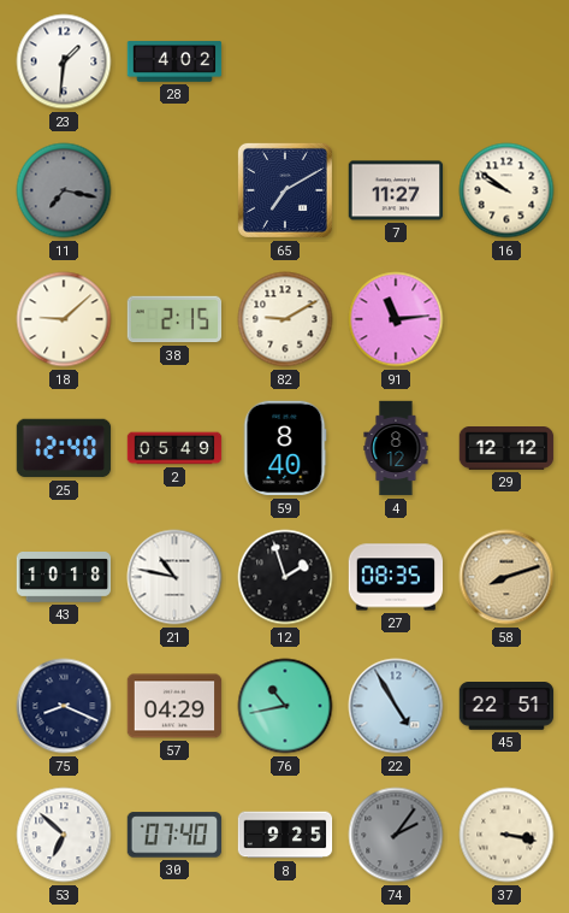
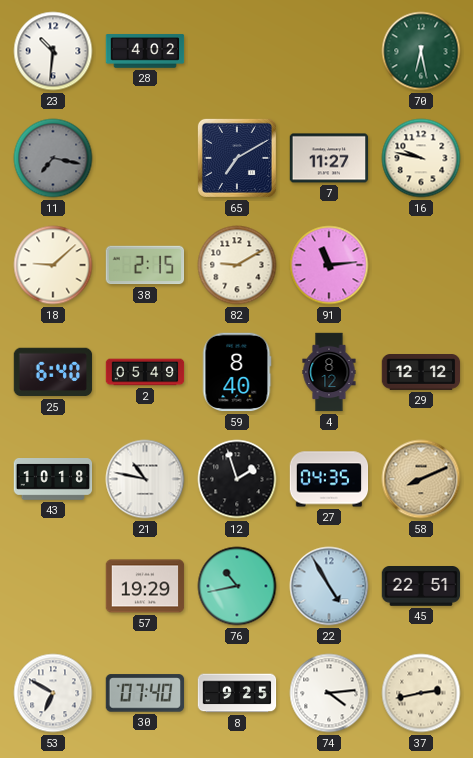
23: 1:31 -> 10:31
70: none -> 6:28
16: 9:51 -> 9:47
25: 12:40 -> 6:40
27: 08:35 -> 04:35
58: 8:12 -> 8:11
75: 8:19 -> none
57: 04:29 -> 19:29
53: 6:52 -> 6:50
74: 2:06 -> 4:14
74 dial: grey -> white
37: 3:17 -> 2:43
